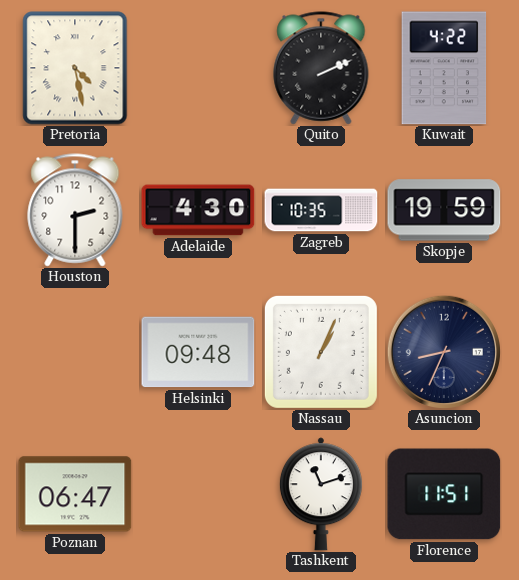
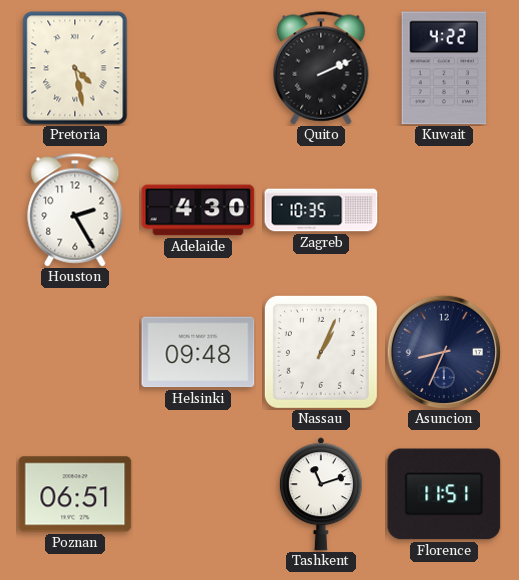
Houston: 2:30 -> 2:25
Skopje: 19:59 -> none
Poznan: 06:47 -> 06:51
